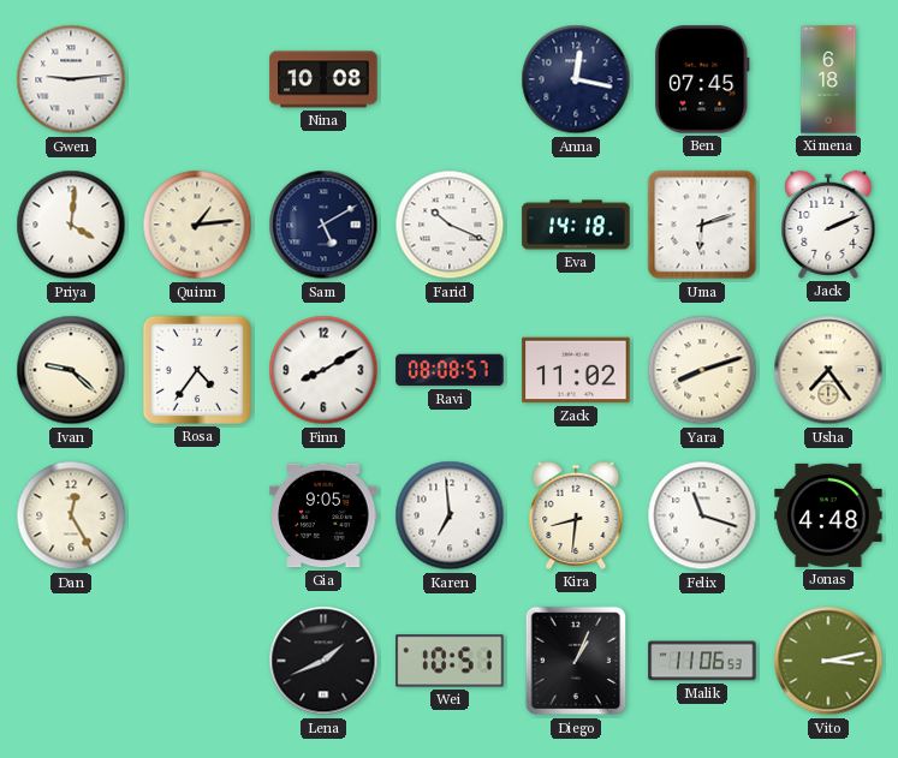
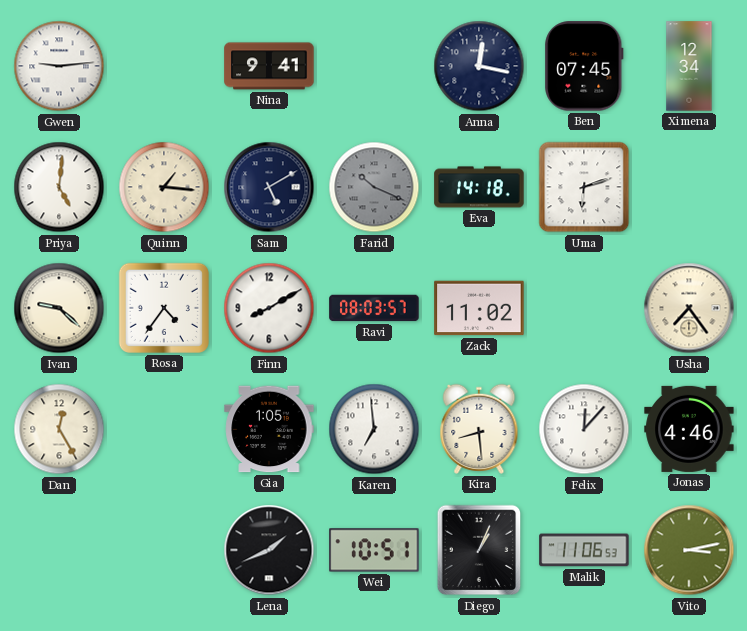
Nina: 10:08 -> 9:41
Ximena: 6:18 -> 12:34
Priya: 4:01 -> 5:01
Quinn: 1:14 -> 1:16
Farid dial: white -> grey
Jack: 2:11 -> none
Ravi: 08:08 -> 08:03
Yara: 8:12 -> none
Gia: 9:05 -> 1:05
Kira: 8:31 -> 8:29
Felix: 11:18 -> 12:07
Jonas: 4:48 -> 4:46
